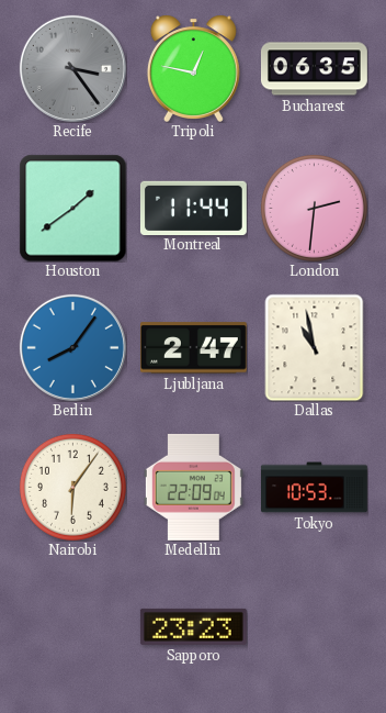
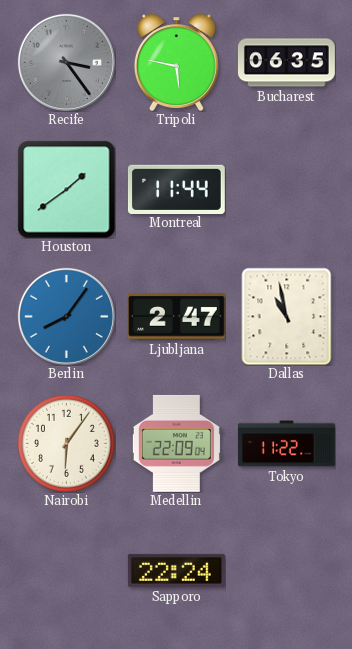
Tripoli: 12:47 -> 5:47
London: 2:31 -> none
Tokyo: 10:53 -> 11:22
Sapporo: 23:23 -> 22:24
